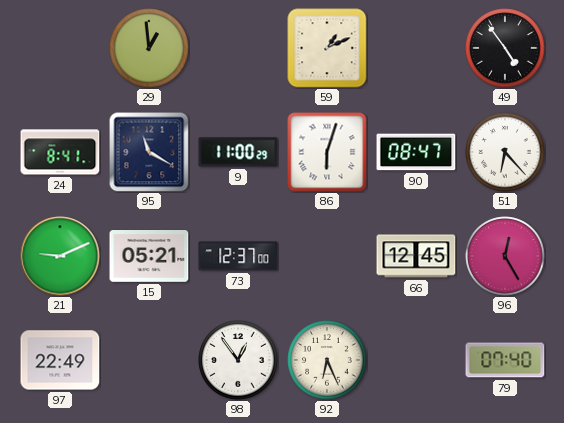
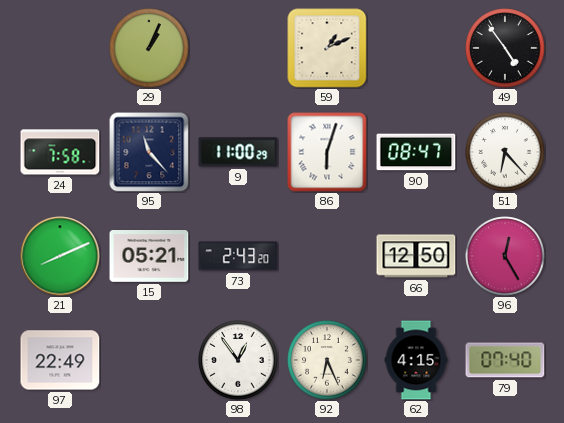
29: 12:59 -> 1:04
24: 8:41 -> 7:58
95: 11:20 -> 11:23
21: 9:11 -> 8:11
73: 12:37 -> 2:43
66: 12:45 -> 12:50
62: none -> 4:15
